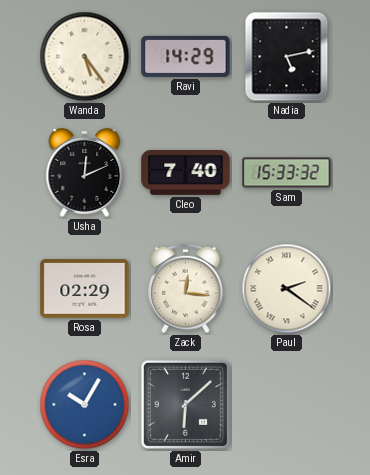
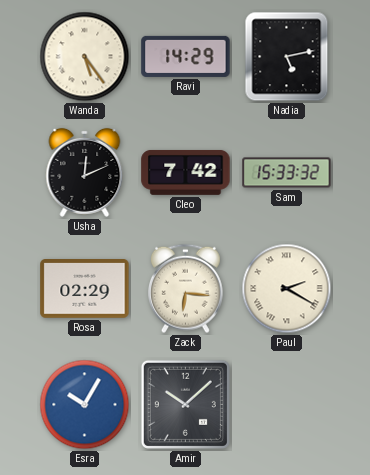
Cleo: 7:40 -> 7:42
Zack: 12:16 -> 6:16
Paul: 2:21 -> 2:20
Amir: 6:08 -> 10:08
